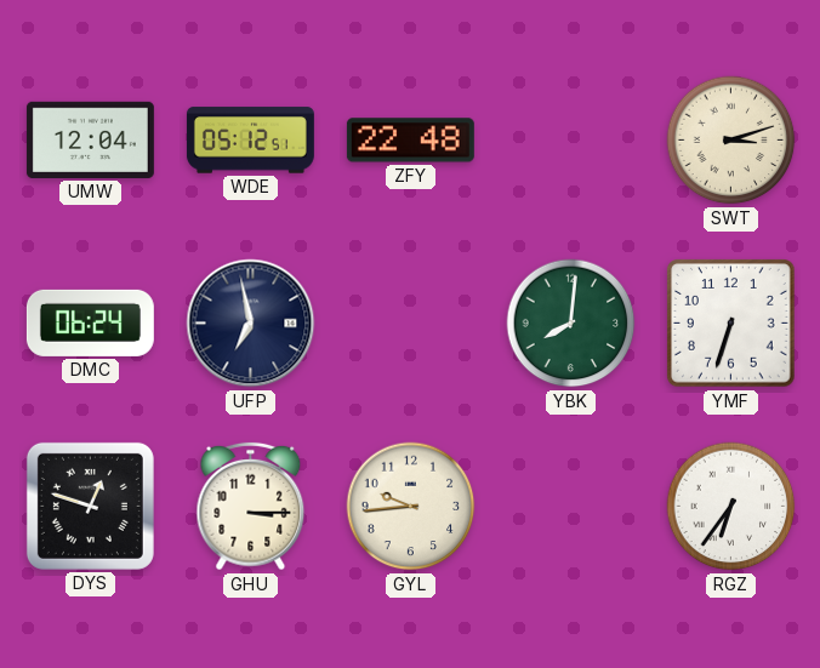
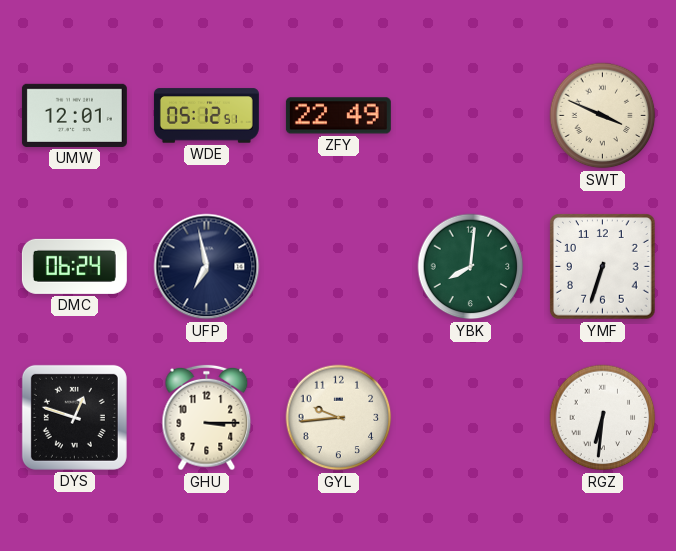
UMW: 12:04 -> 12:01
ZFY: 22:48 -> 22:49
SWT: 3:12 -> 3:49
RGZ: 6:36 -> 6:31
